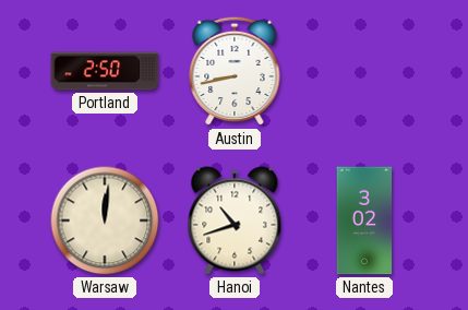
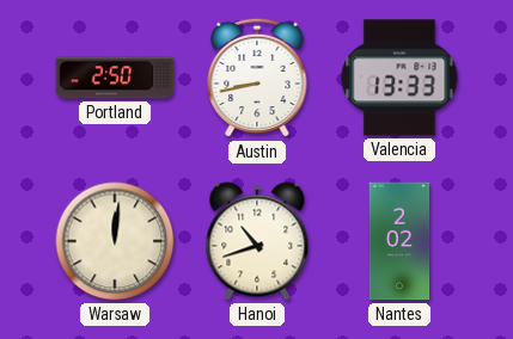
Valencia: none -> 13:33
Nantes: 3:02 -> 2:02
